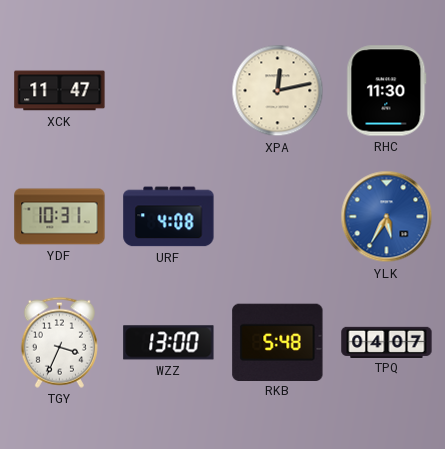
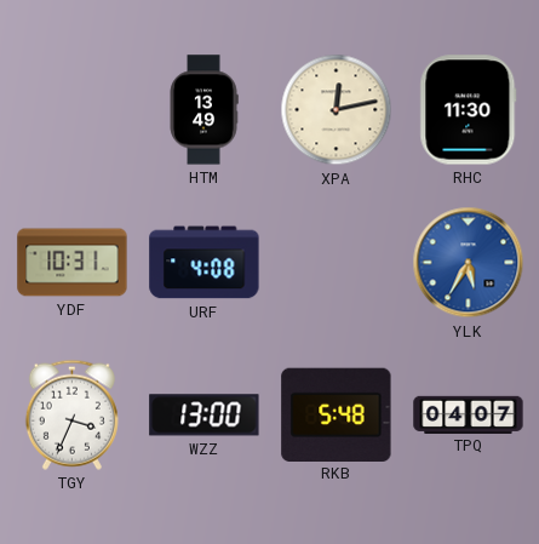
XCK: 11:47 -> none
HTM: none -> 13:49
